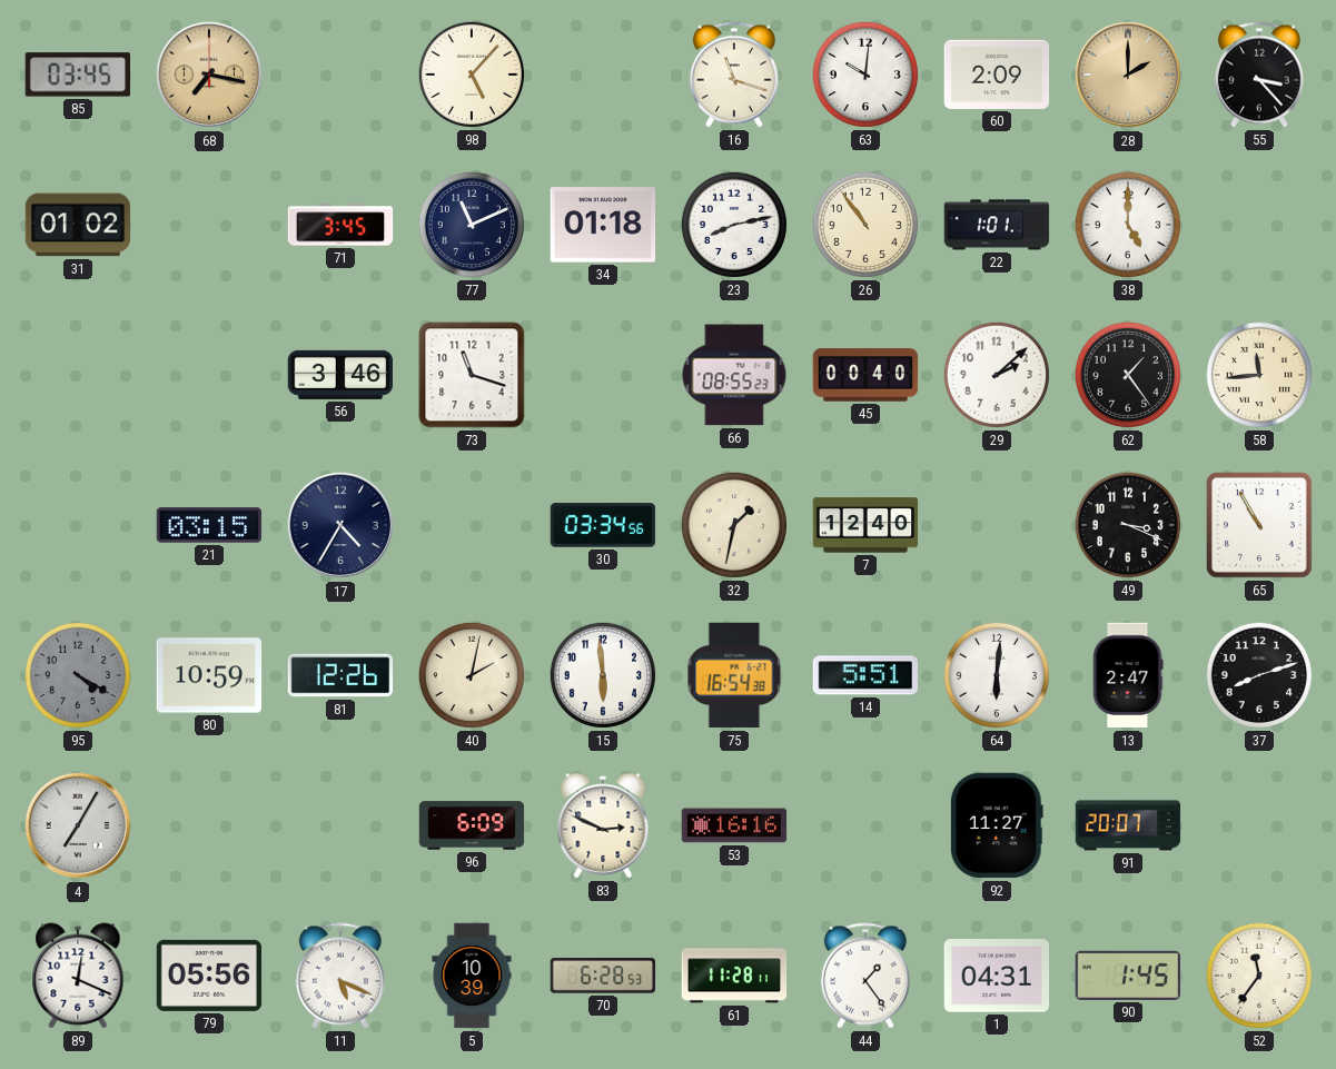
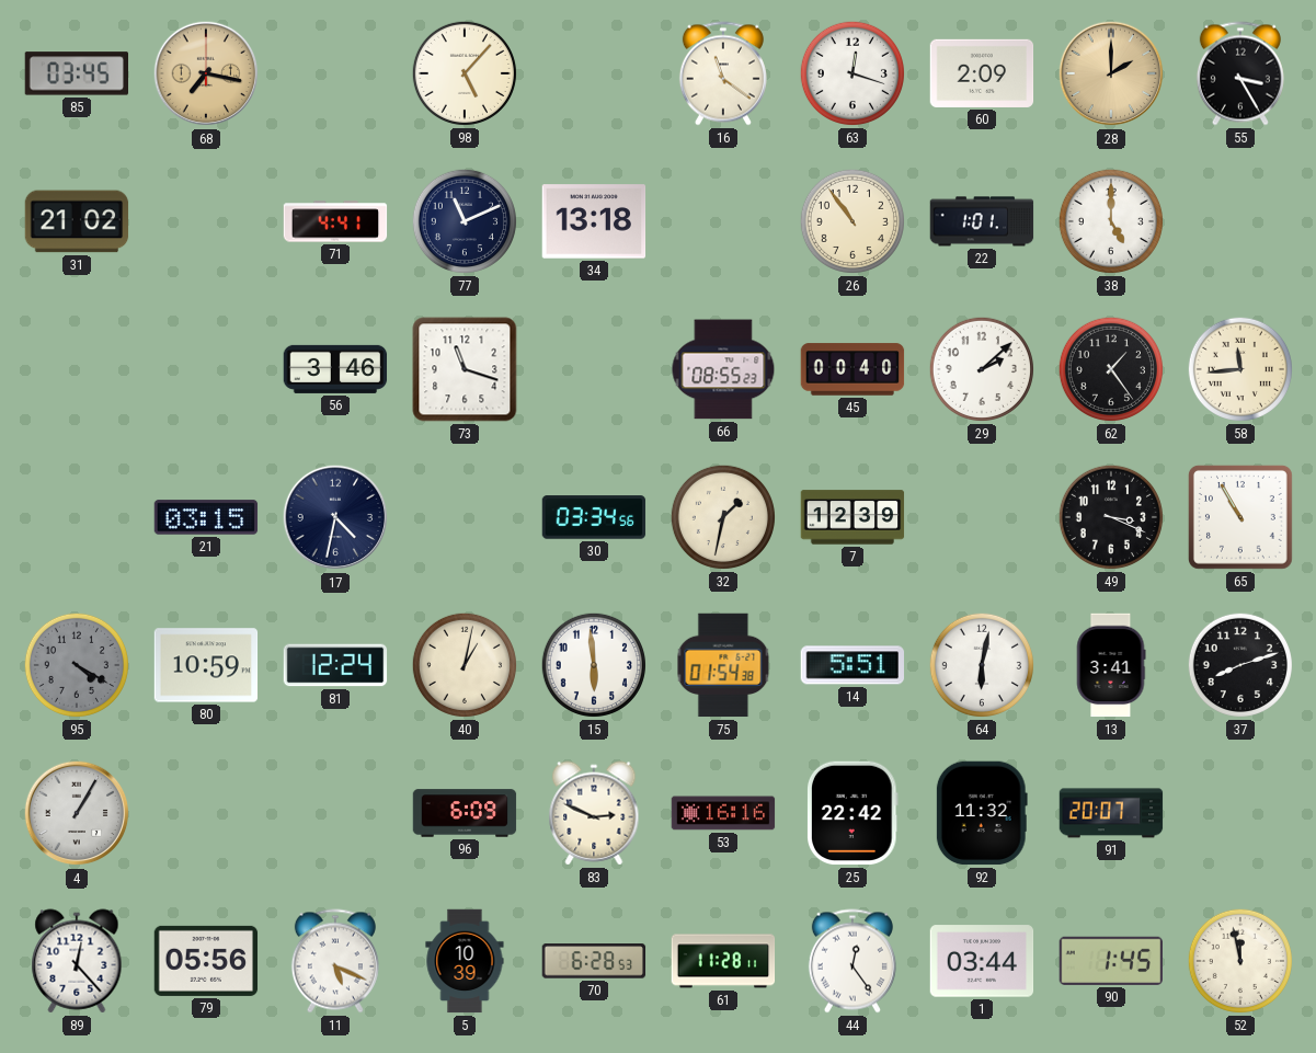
16: 11:18 -> 11:21
63: 10:01 -> 12:18
55: 3:23 -> 3:25
31: 01:02 -> 21:02
71: 3:45 -> 4:41
34: 01:18 -> 13:18
23: 8:13 -> none
17: 4:35 -> 4:32
7: 12:40 -> 12:39
81: 12:26 -> 12:24
40: 2:02 -> 1:02
75: 16:54 -> 01:54
64: 6:01 -> 6:02
13: 2:47 -> 3:41
4: 7:05 -> 1:05
25: none -> 22:42
92: 11:27 -> 11:32
89: 12:19 -> 12:23
44: 1:24 -> 12:24
1: 04:31 -> 03:44
52: 11:36 -> 11:58
